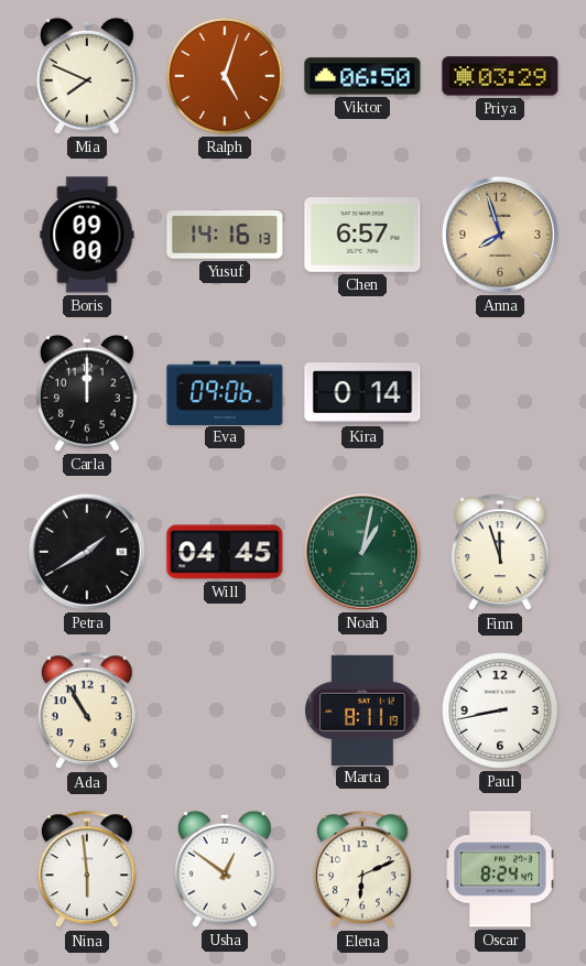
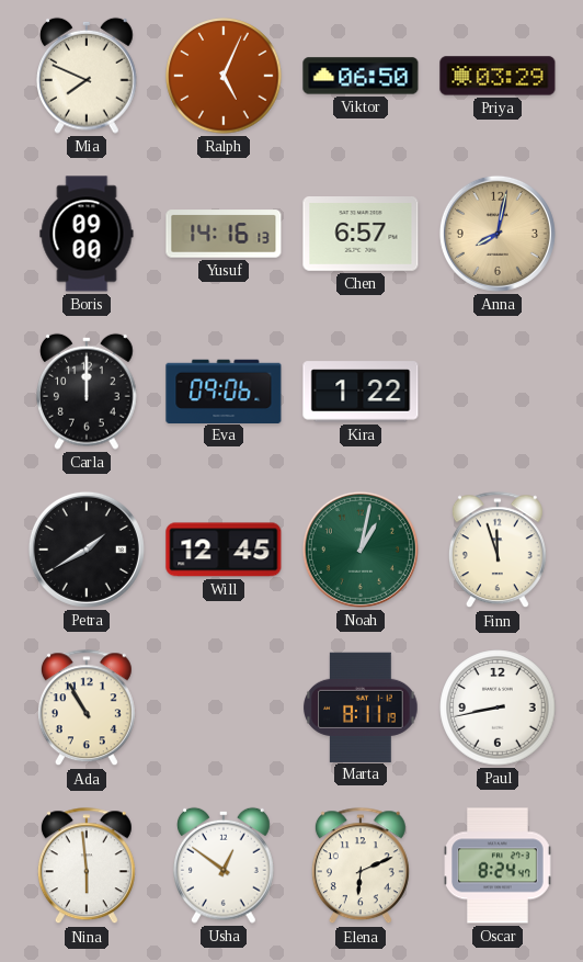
Ralph: 5:03 -> 5:04
Anna: 7:57 -> 8:02
Kira: 0:14 -> 1:22
Will: 04:45 -> 12:45
